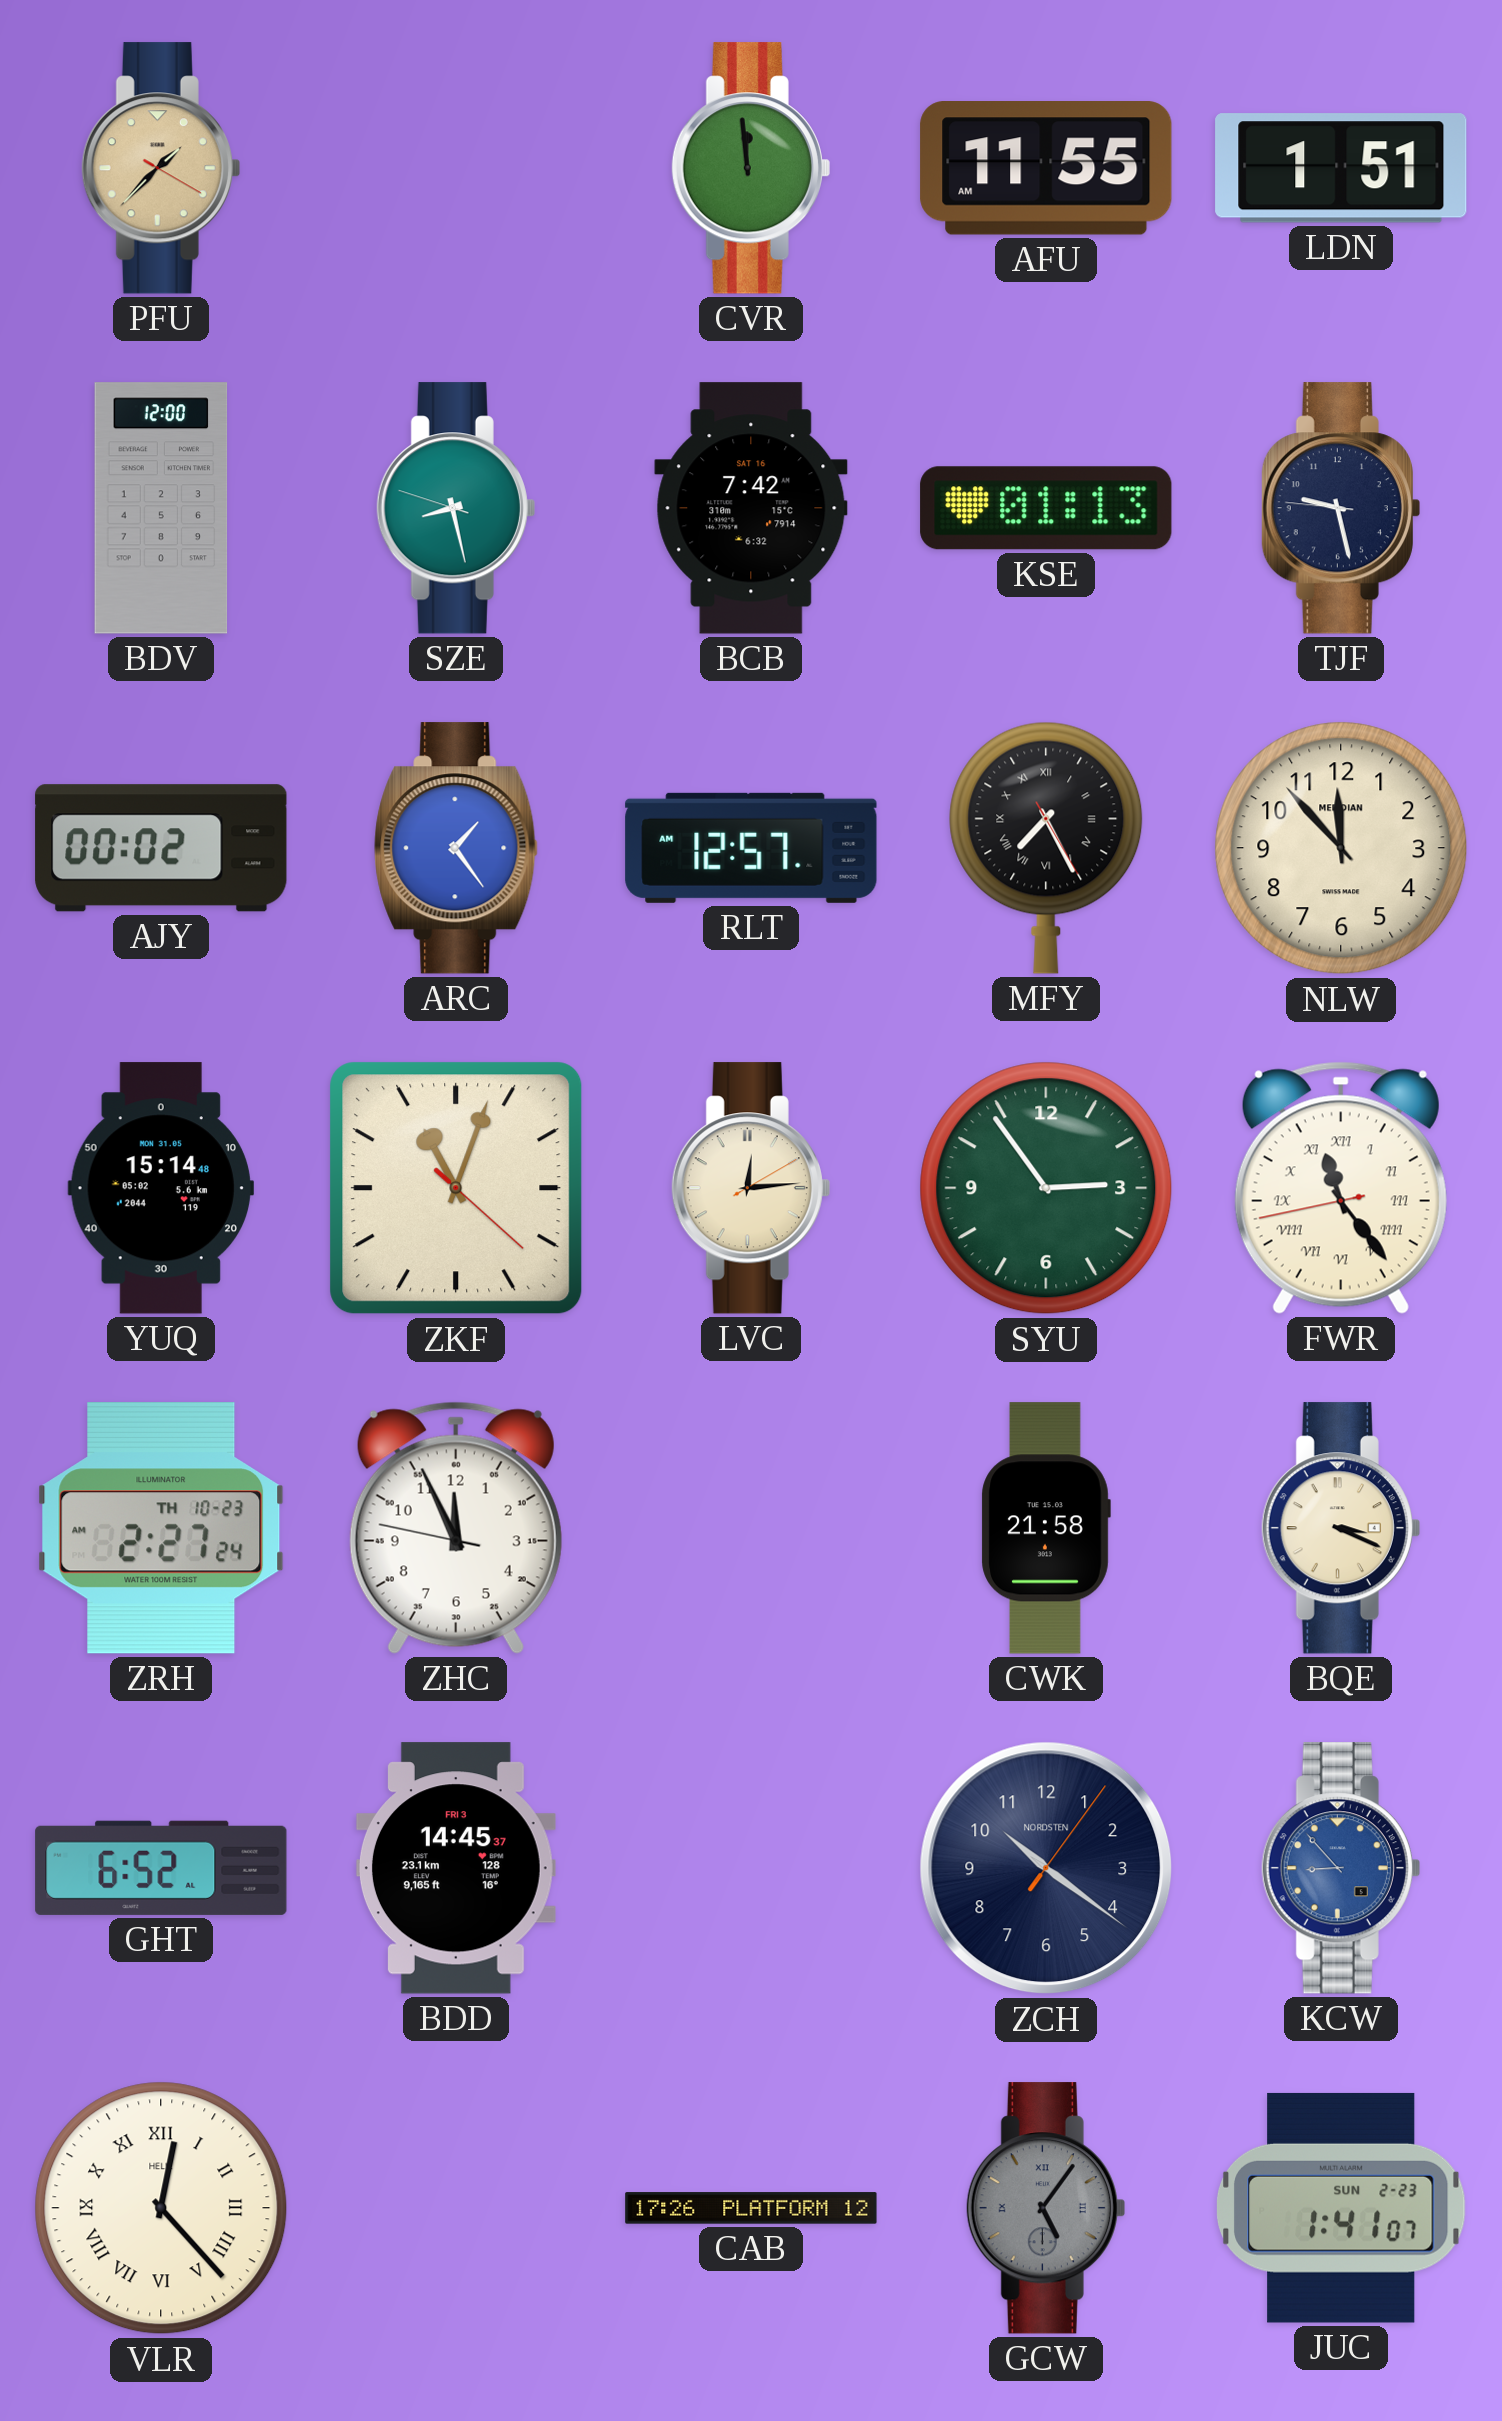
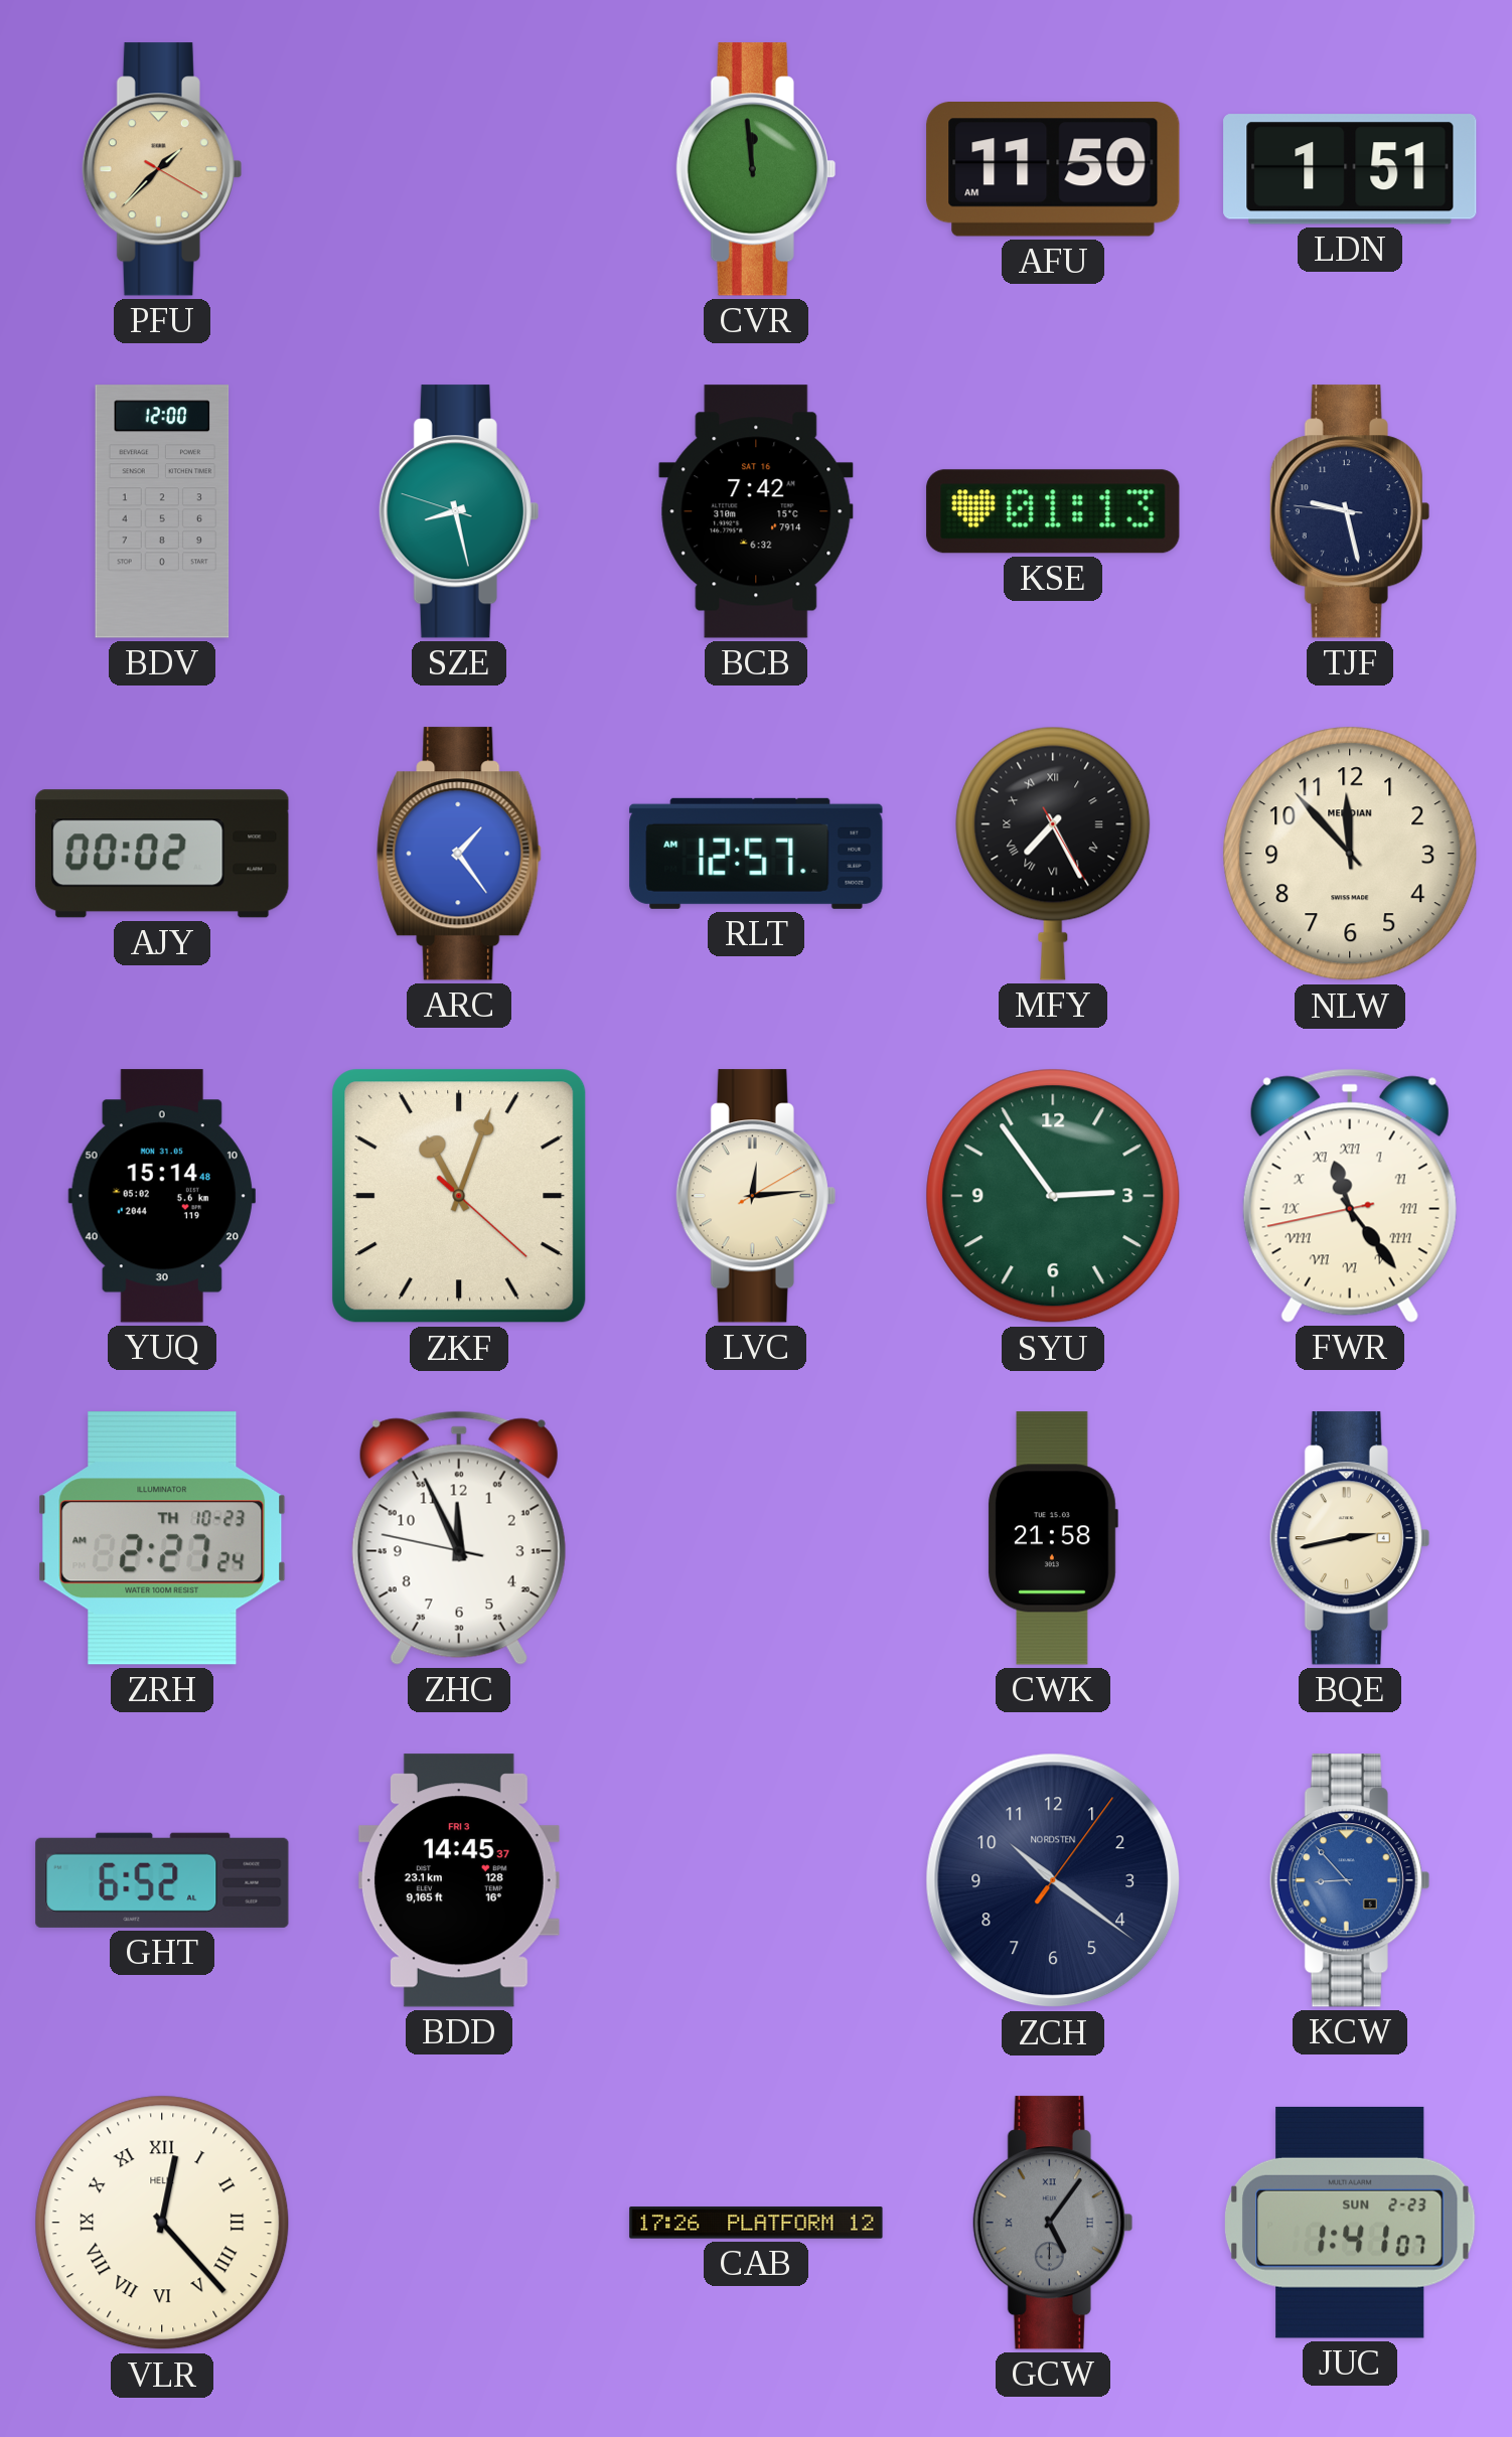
AFU: 11:55 -> 11:50
BQE: 3:19 -> 2:43
